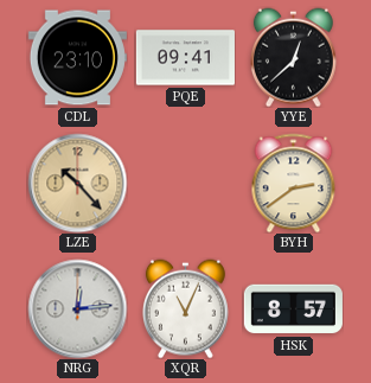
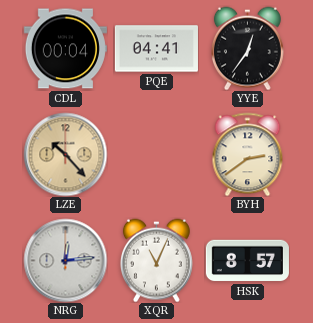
CDL: 23:10 -> 00:04
PQE: 09:41 -> 04:41
YYE: 12:38 -> 12:36
